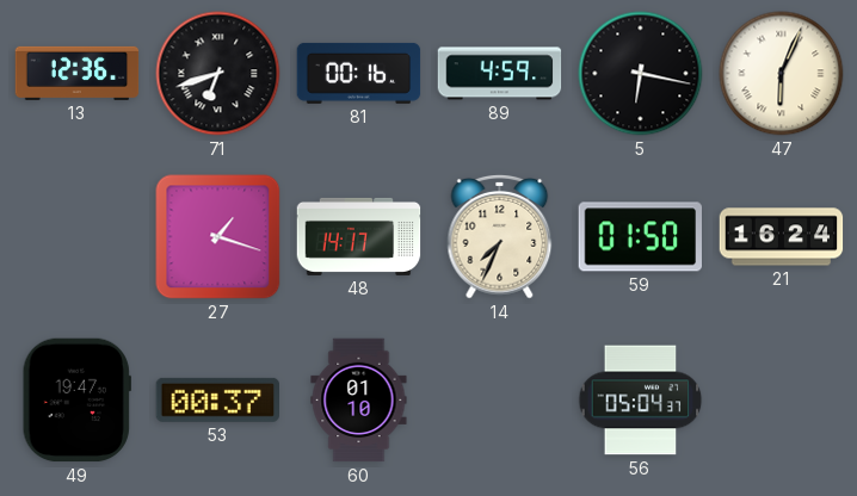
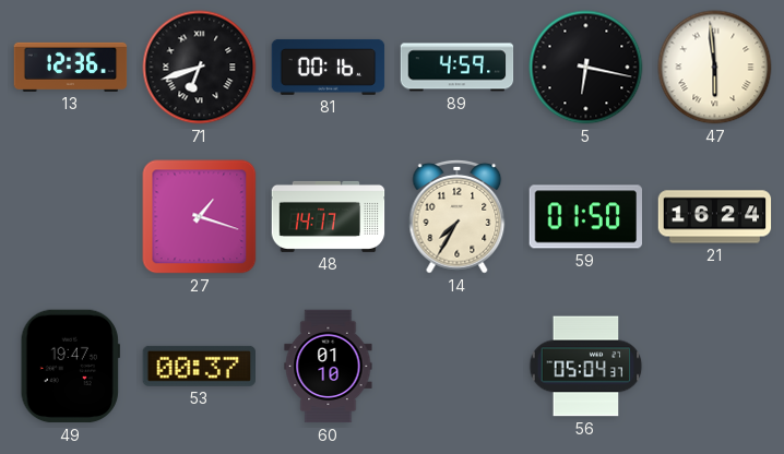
47: 6:04 -> 5:59
14: 7:34 -> 7:35
